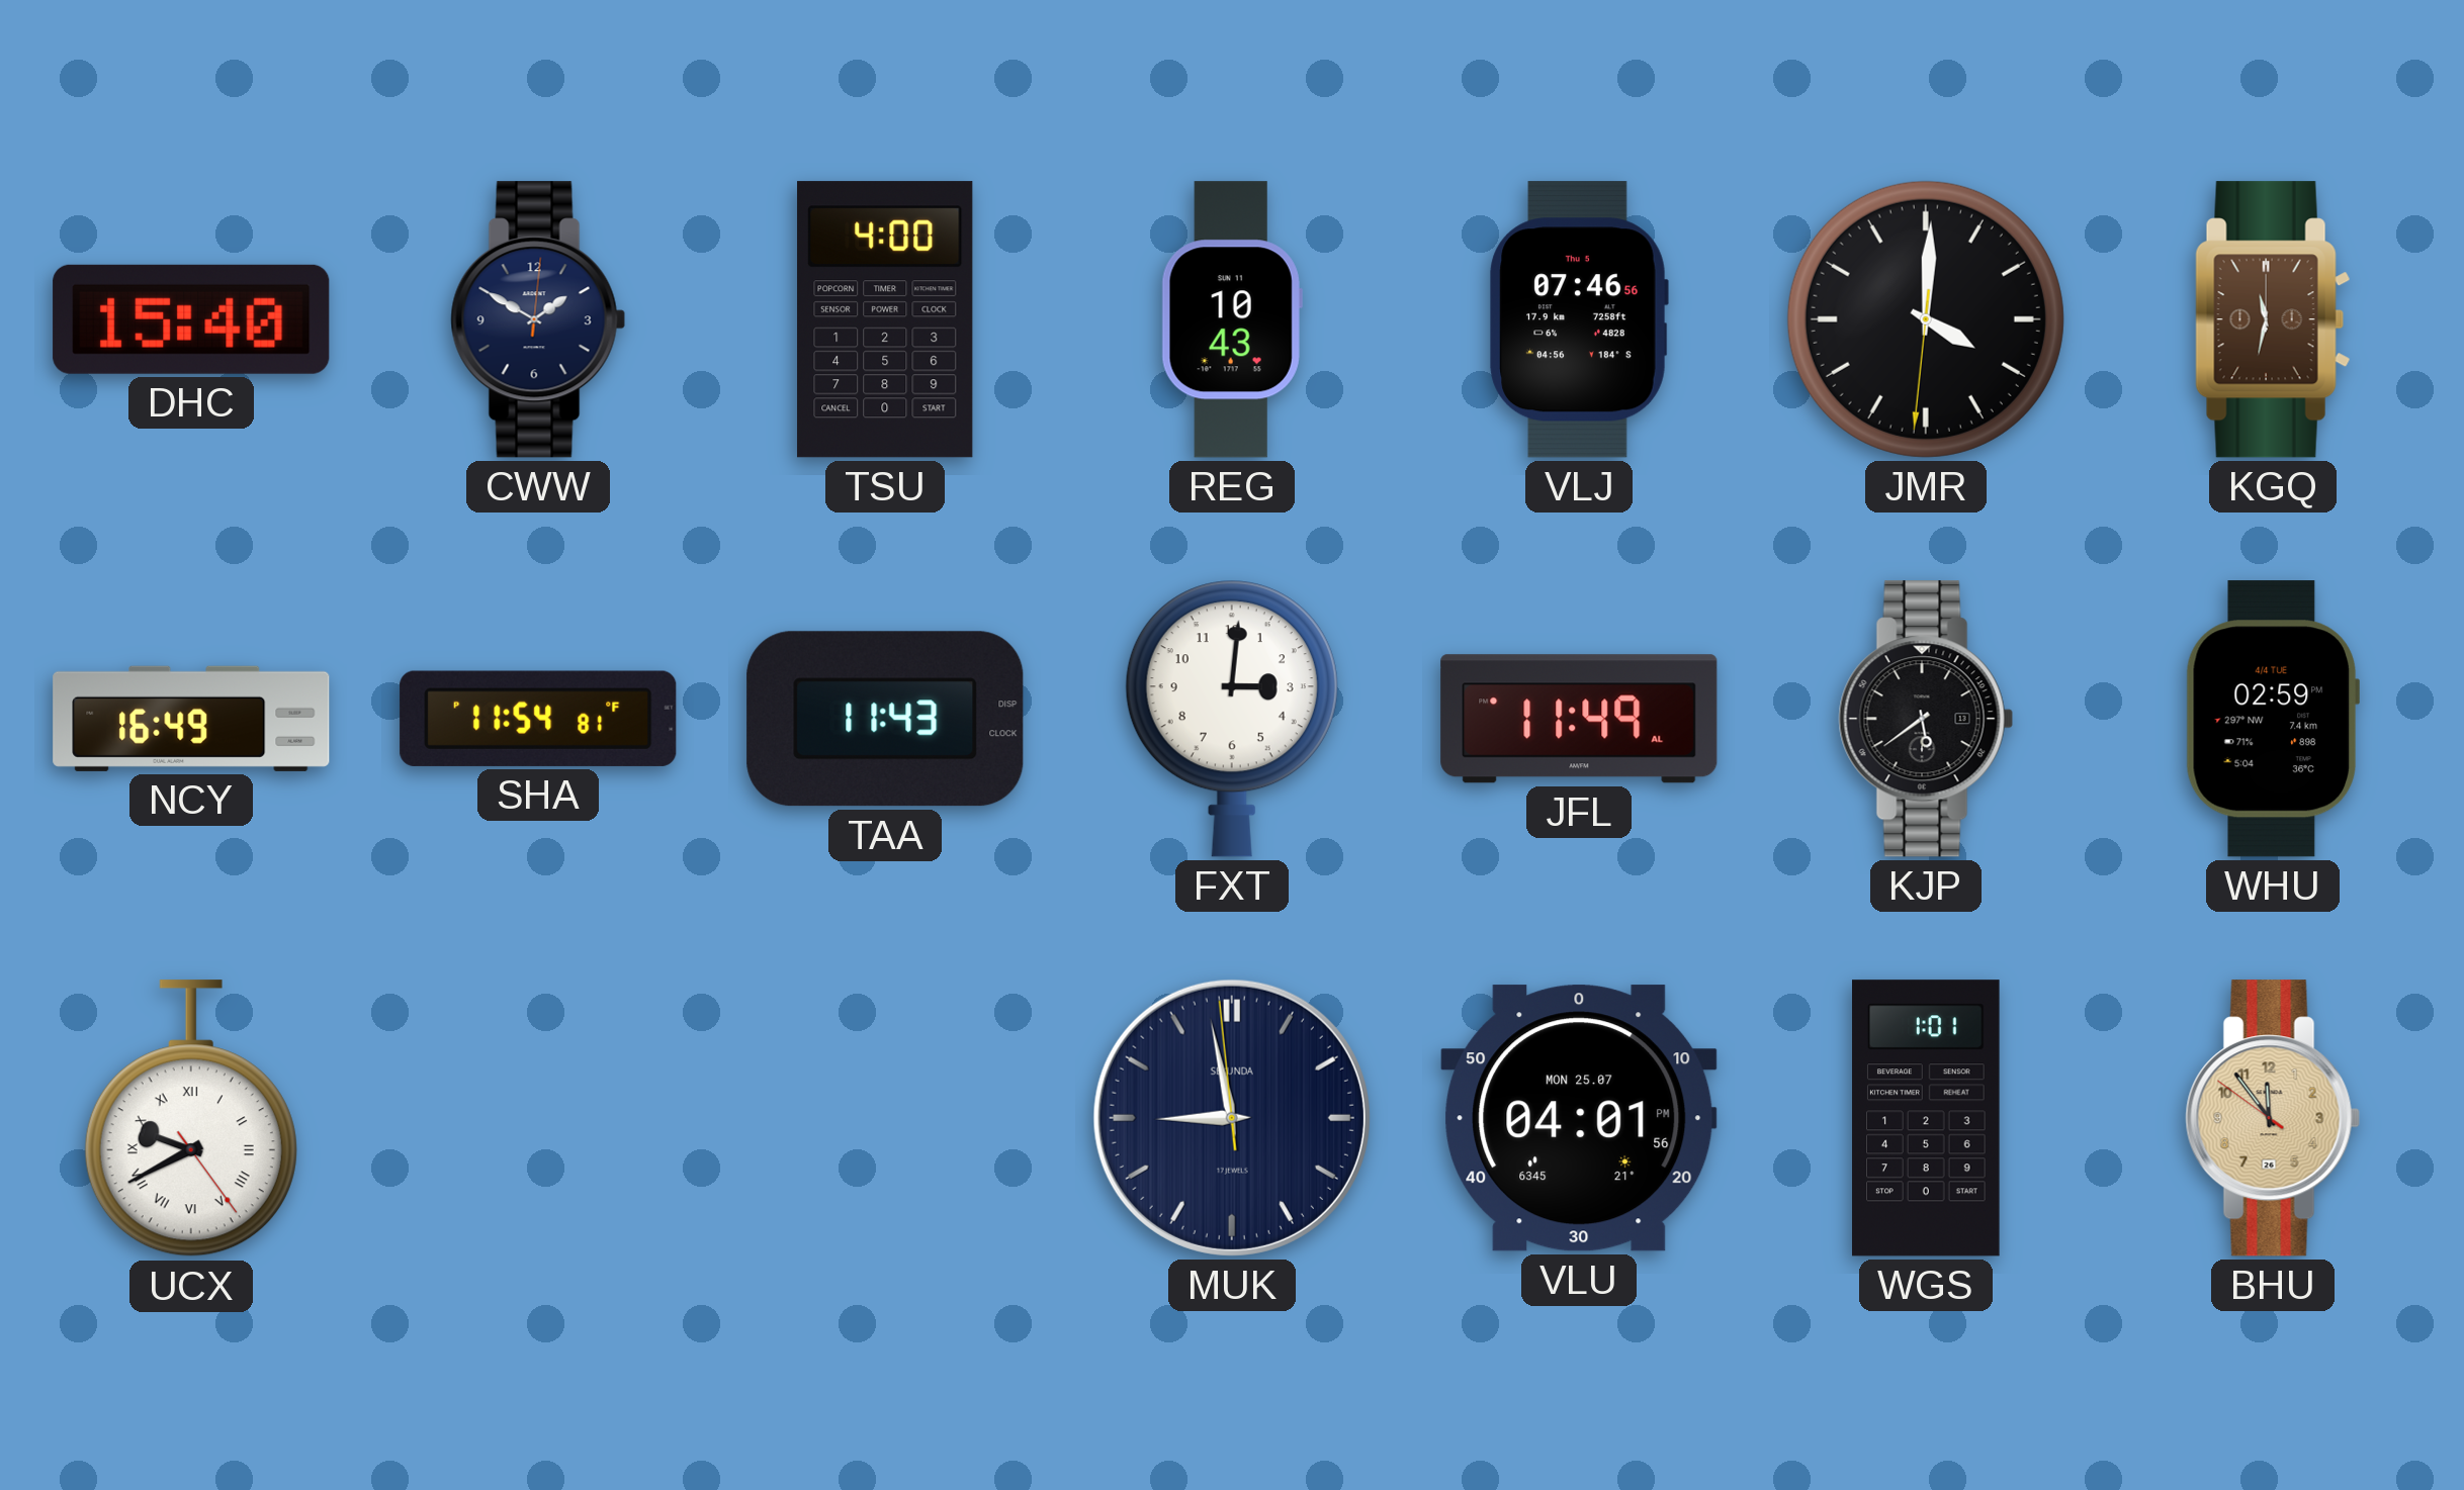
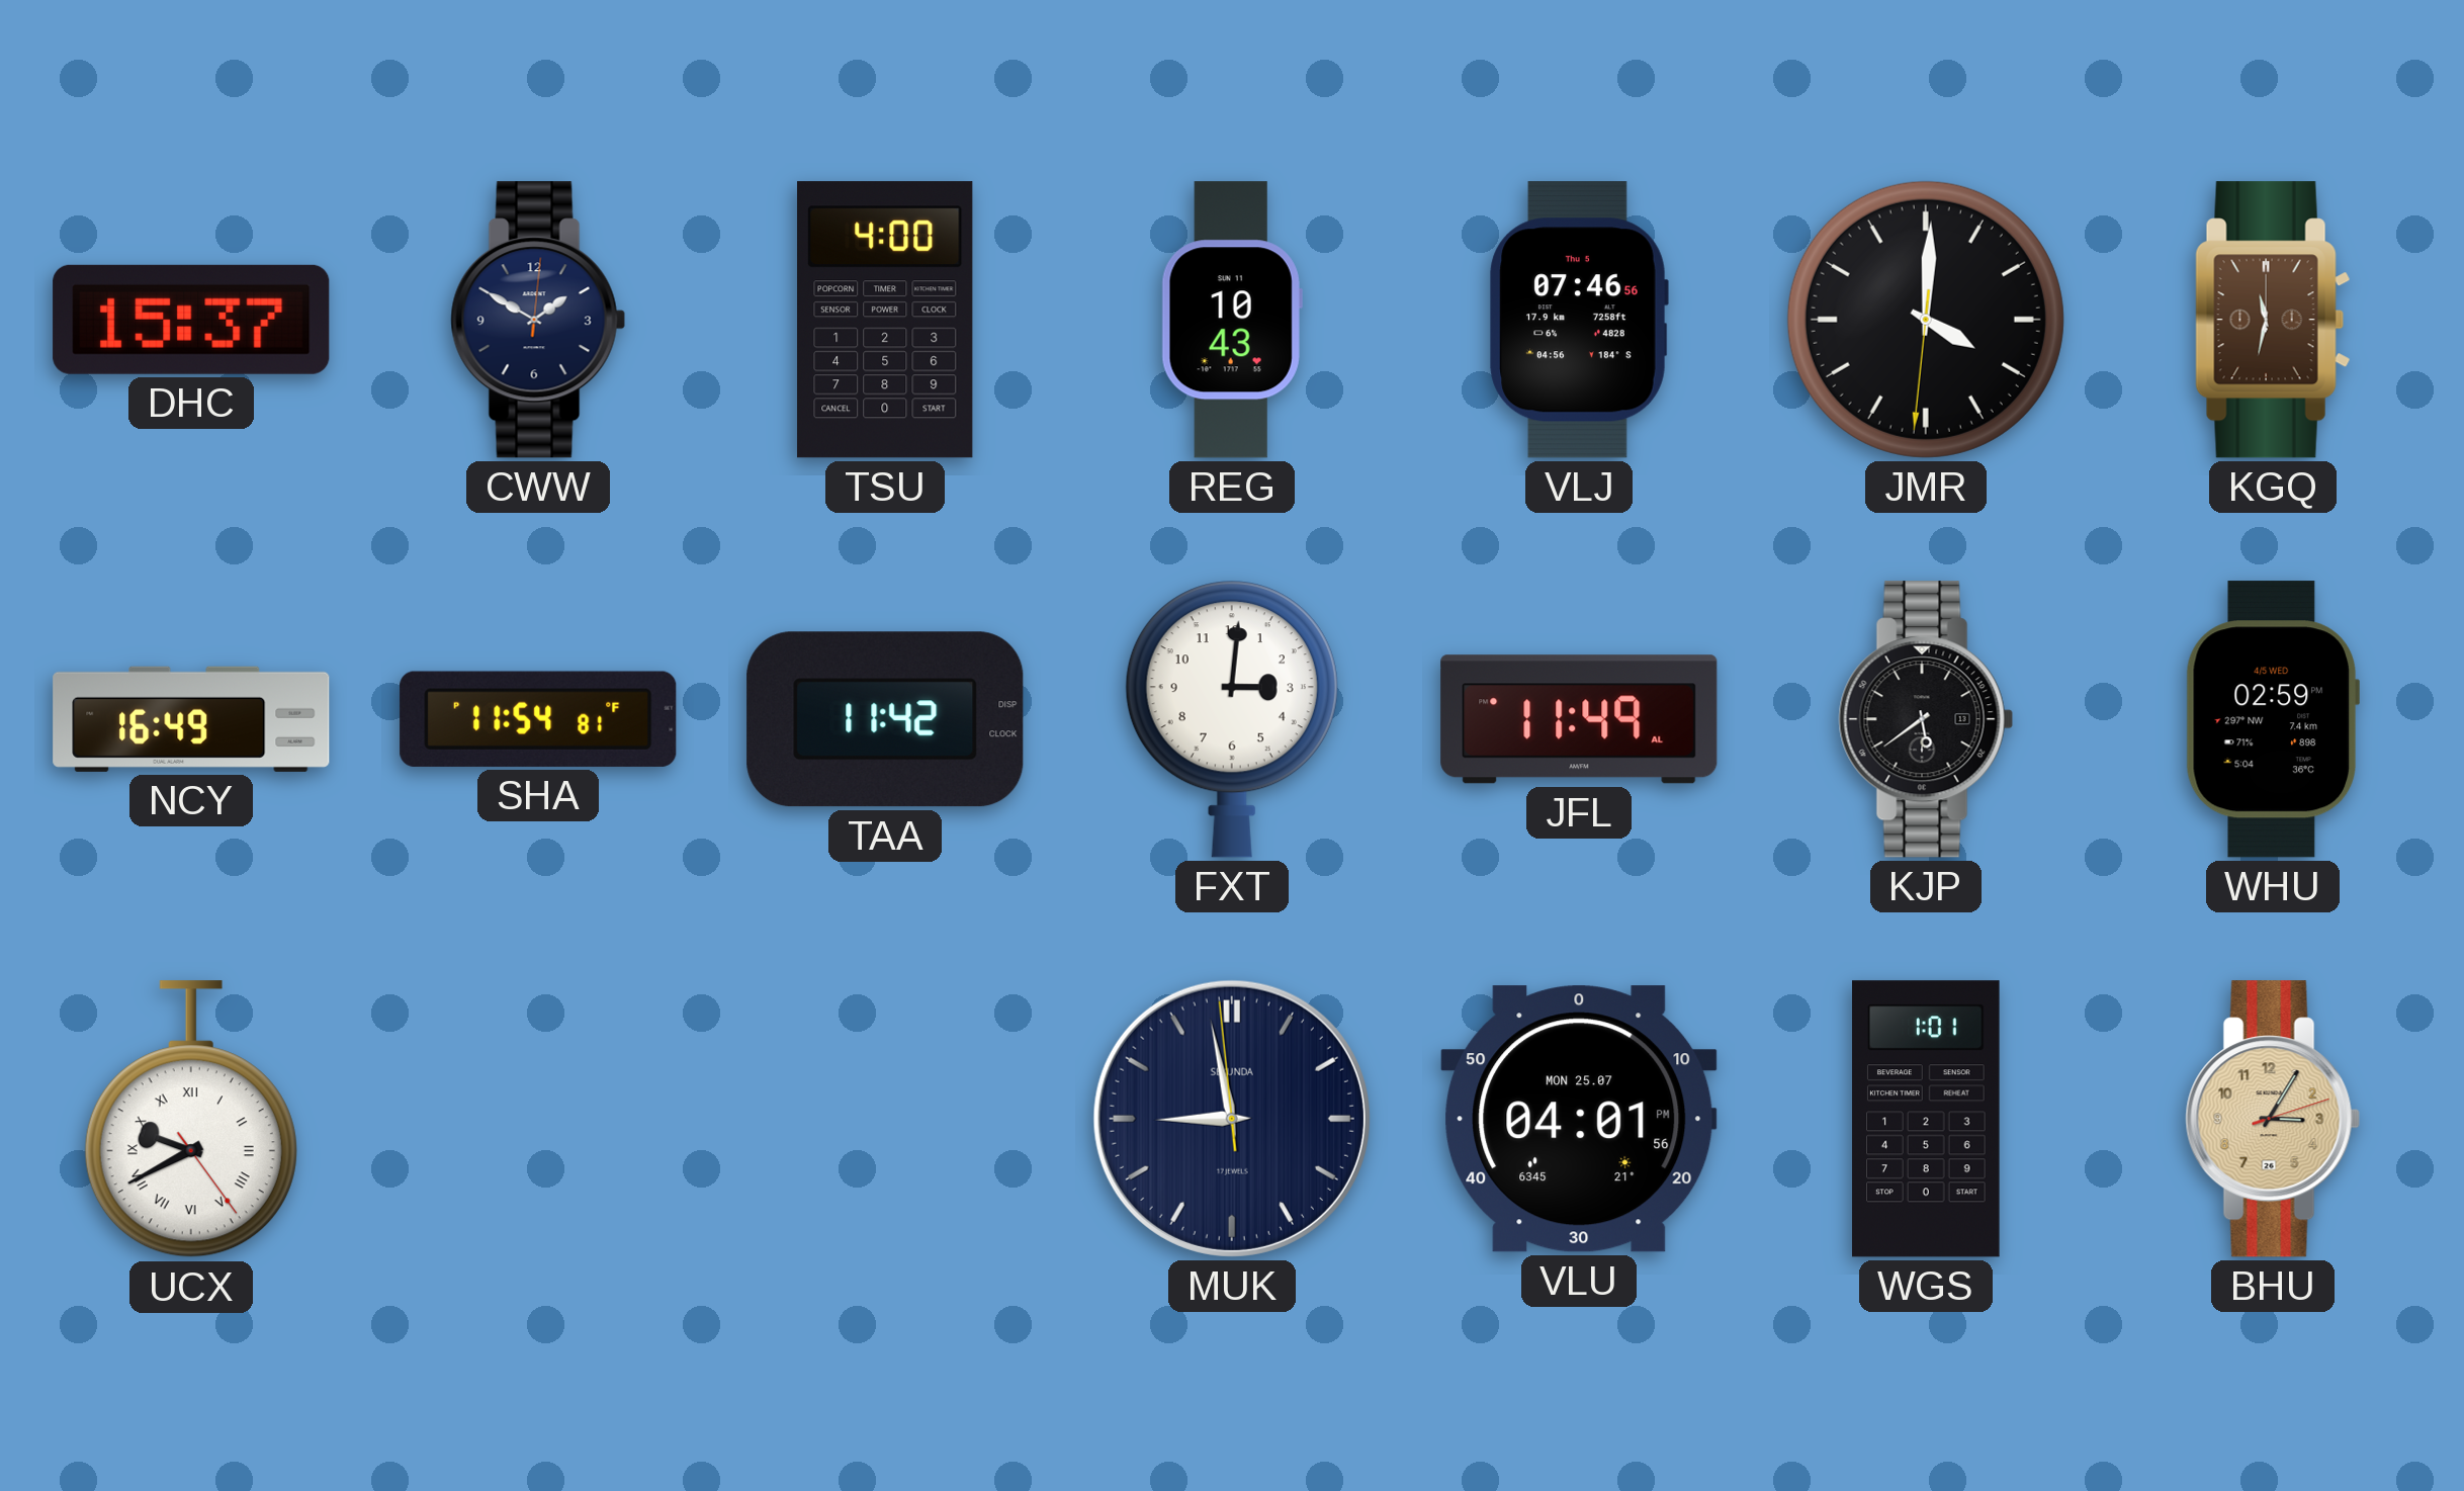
DHC: 15:40 -> 15:37
TAA: 11:43 -> 11:42
WHU date: 4/4 TUE -> 4/5 WED
BHU: 11:53 -> 3:05
